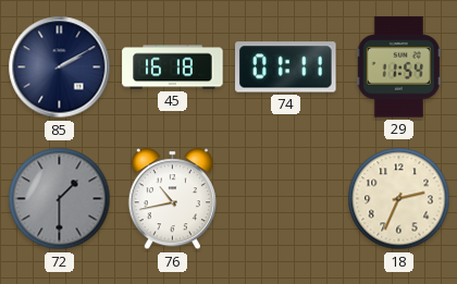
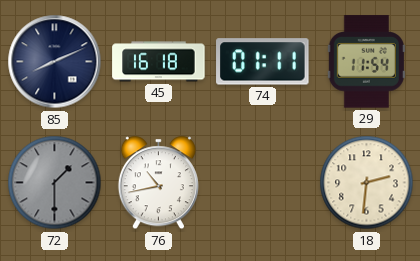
85: 2:10 -> 8:11
18: 2:34 -> 2:31
